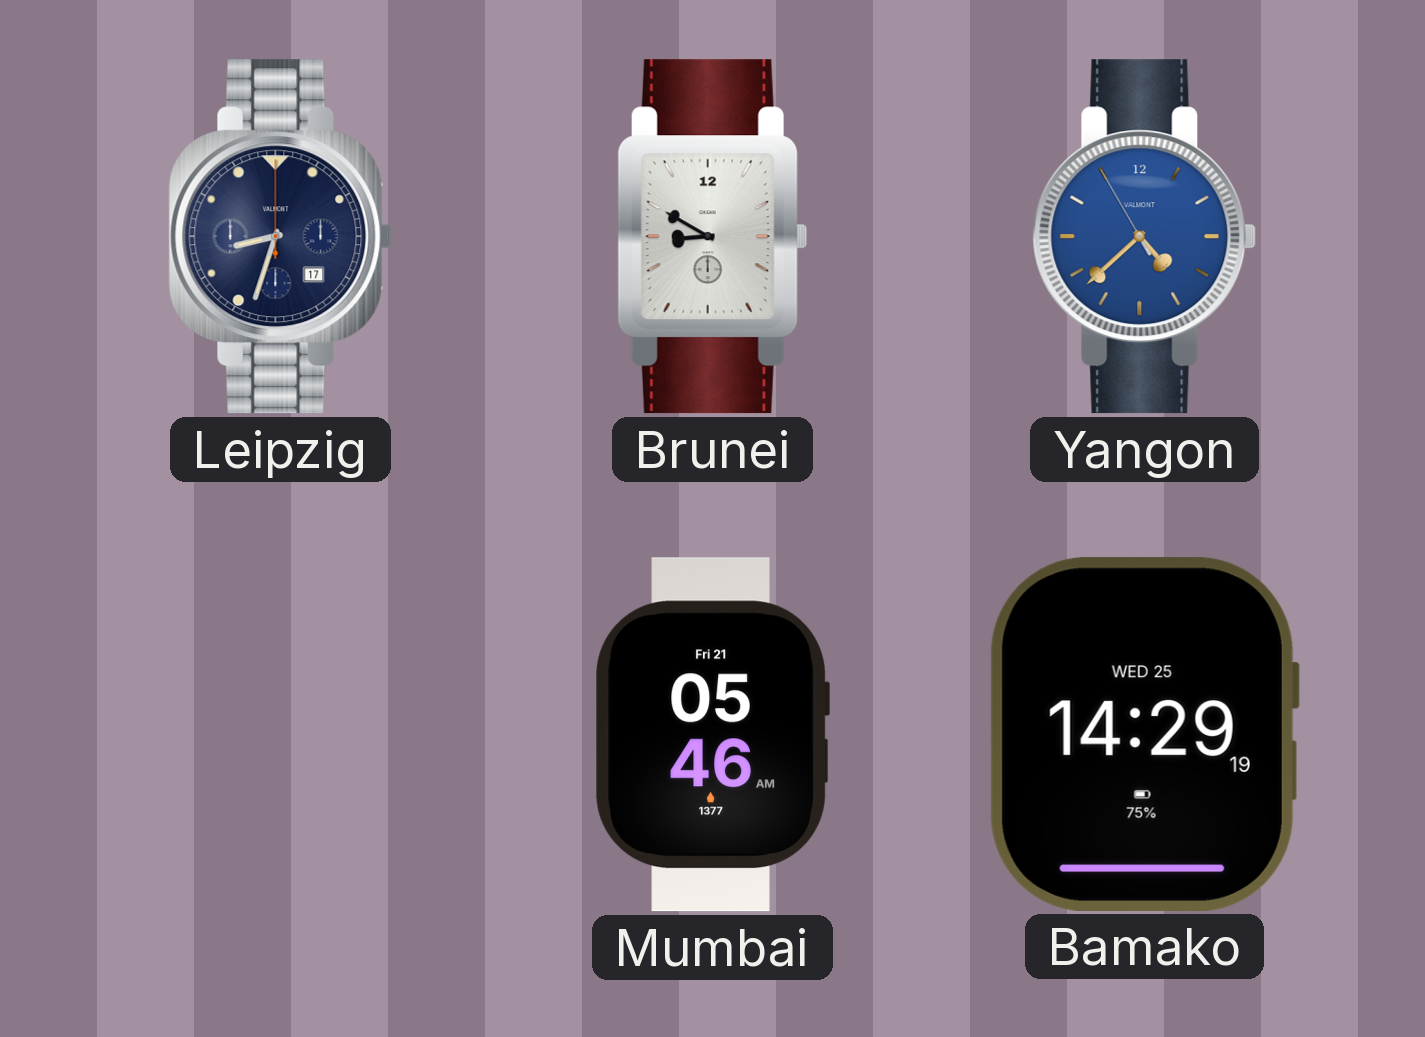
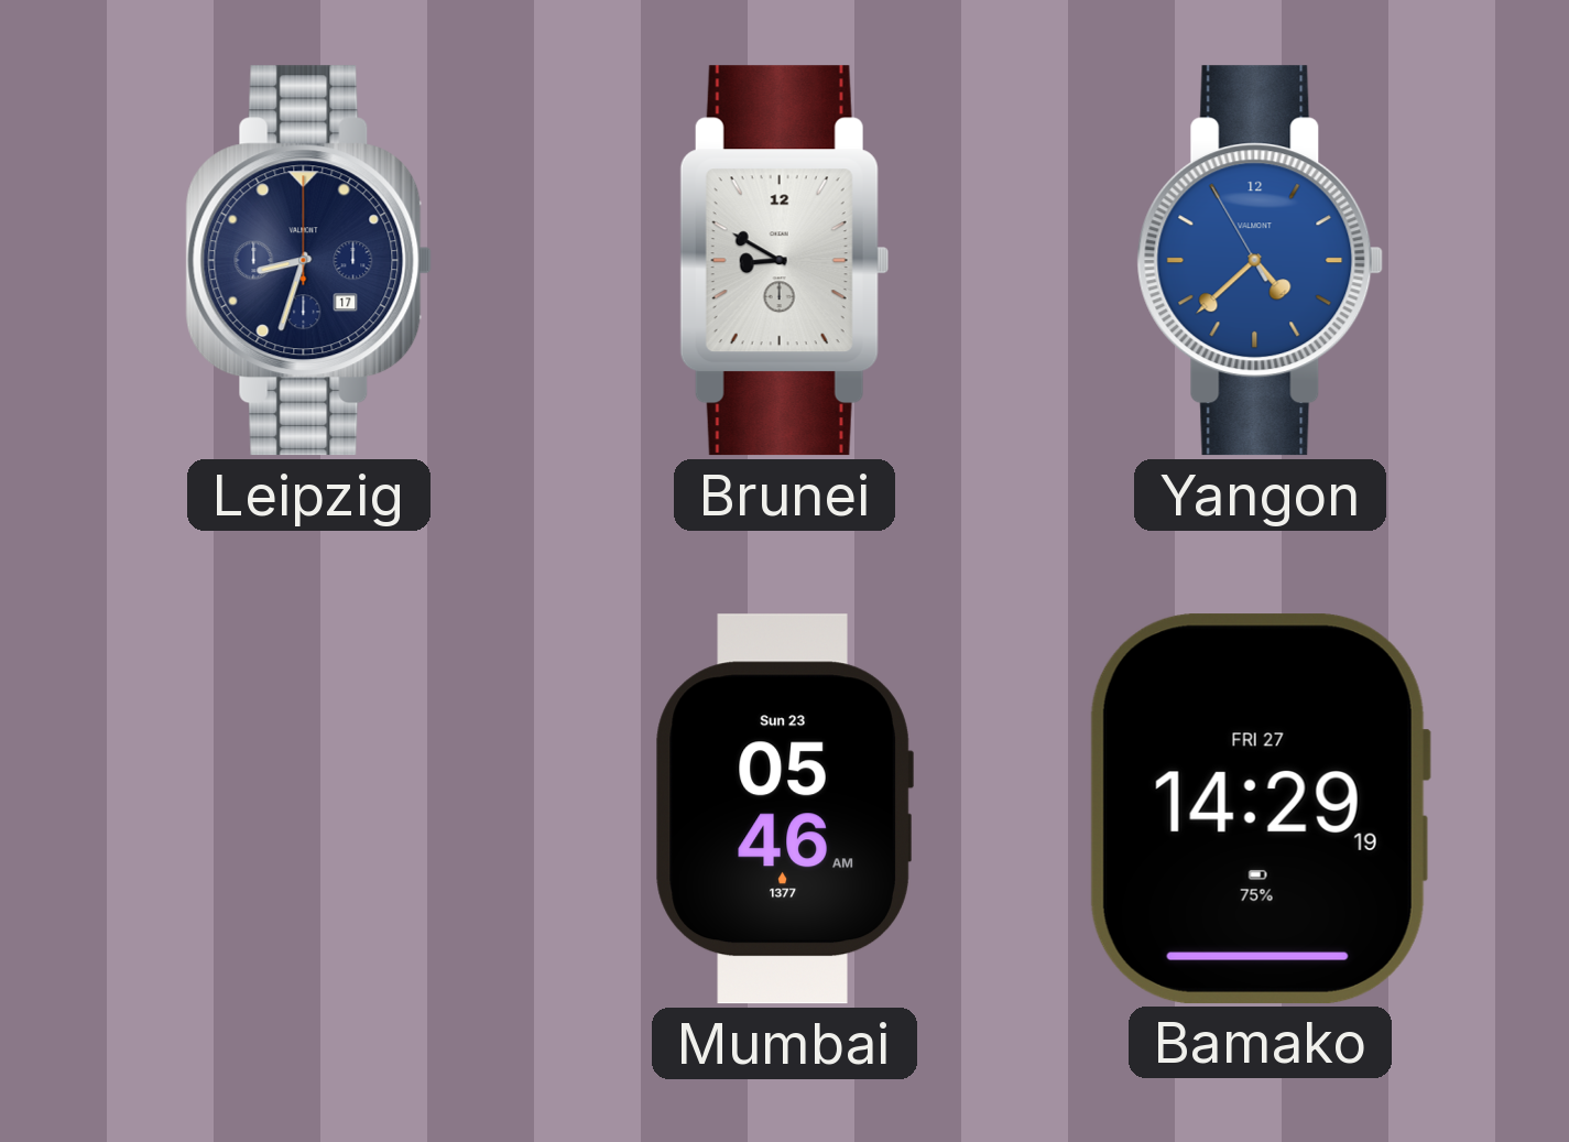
Mumbai date: Fri 21 -> Sun 23
Bamako date: WED 25 -> FRI 27
